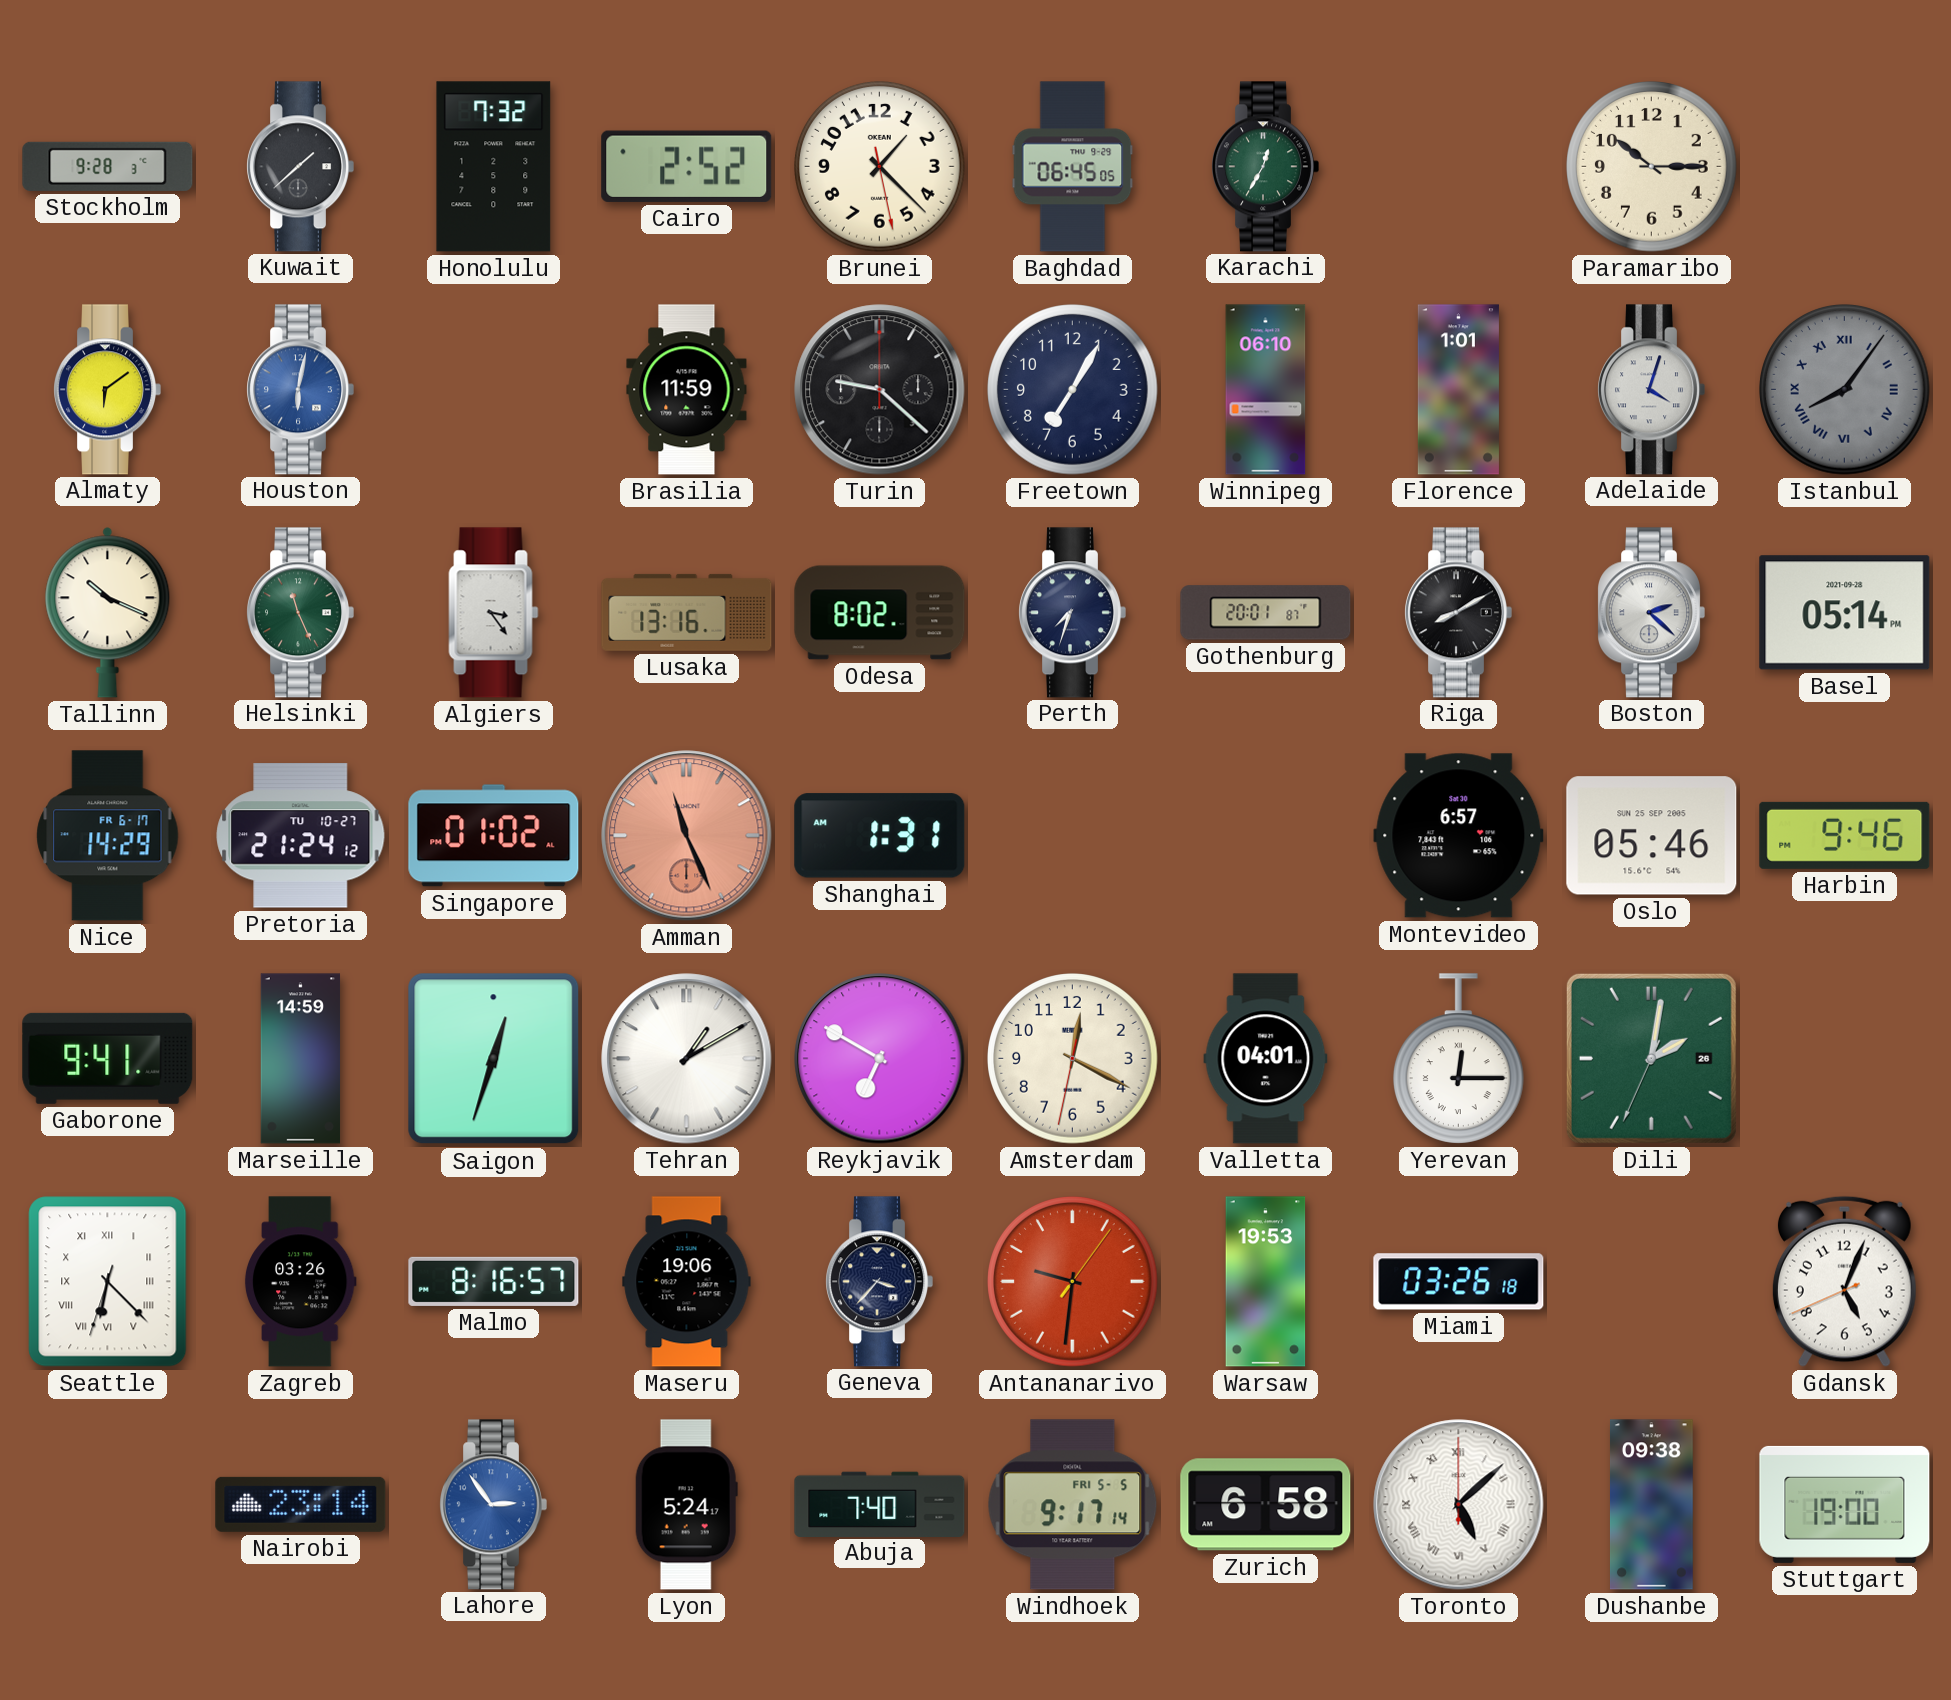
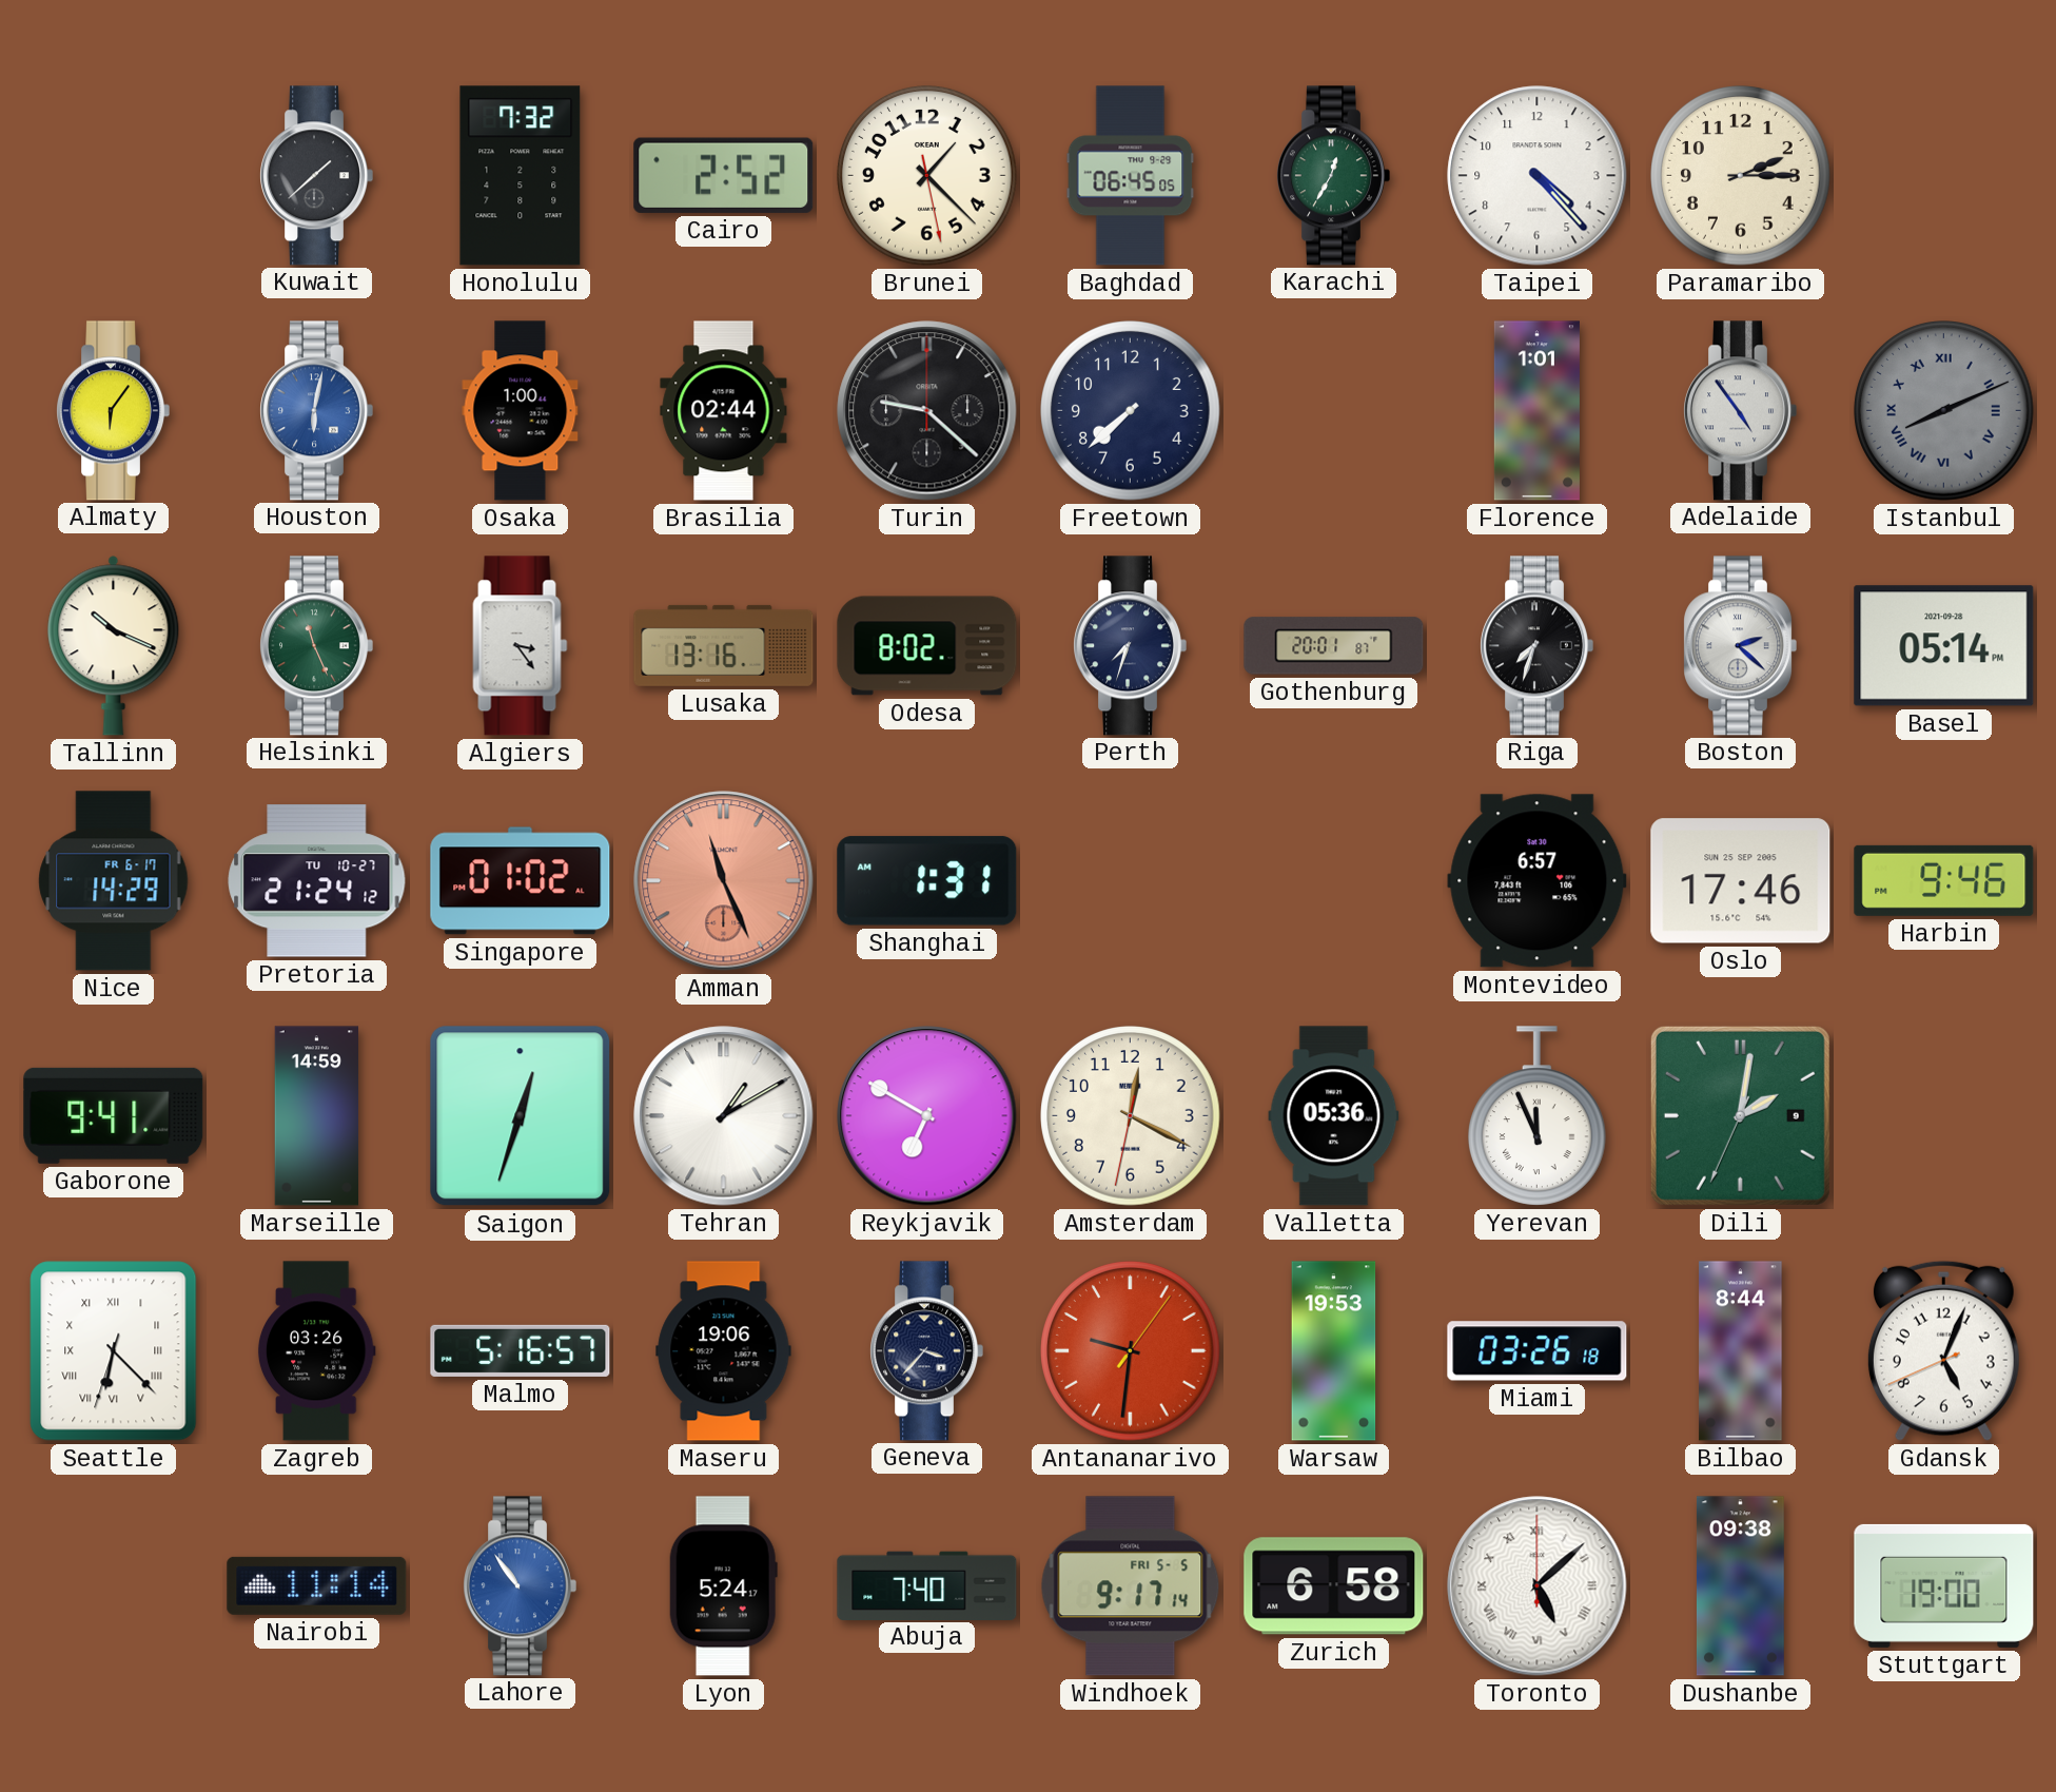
Stockholm: 9:28 -> none
Taipei: none -> 4:23
Paramaribo: 10:15 -> 2:15
Almaty: 6:09 -> 6:06
Osaka: none -> 1:00
Brasilia: 11:59 -> 02:44
Freetown: 7:05 -> 7:38
Winnipeg: 06:10 -> none
Adelaide: 4:03 -> 4:54
Istanbul: 8:06 -> 8:11
Riga: 8:10 -> 7:33
Oslo: 05:46 -> 17:46
Valletta: 04:01 -> 05:36
Yerevan: 12:15 -> 11:56
Dili date: 26 -> 9
Malmo: 8:16 -> 5:16
Bilbao: none -> 8:44
Nairobi: 23:14 -> 11:14
Lahore: 2:54 -> 10:54
